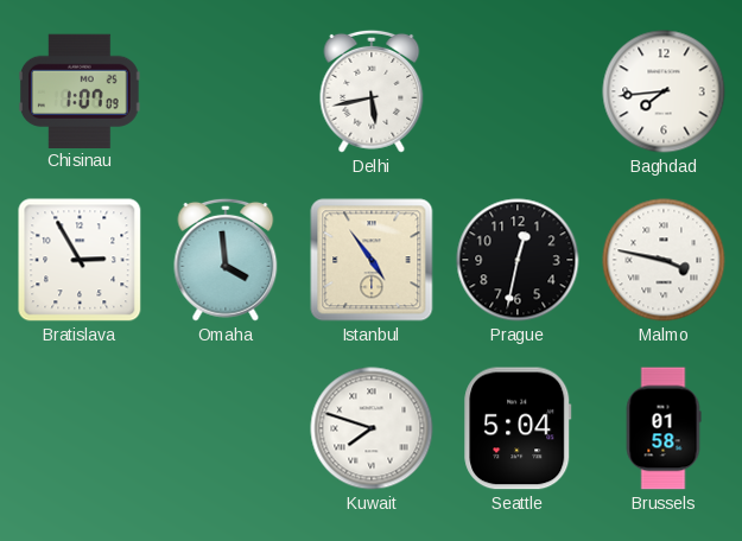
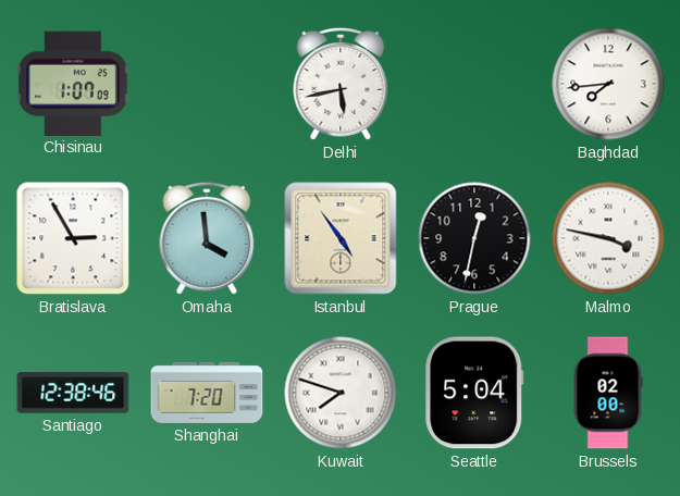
Santiago: none -> 12:38
Shanghai: none -> 7:20
Brussels: 01:58 -> 02:00
